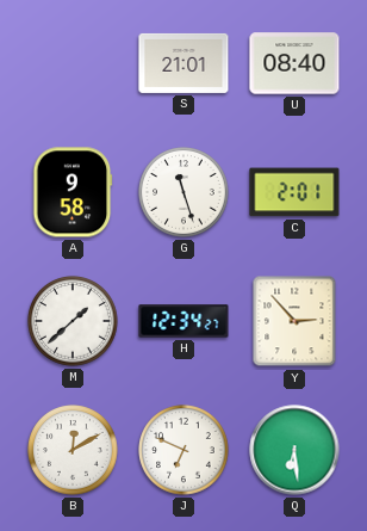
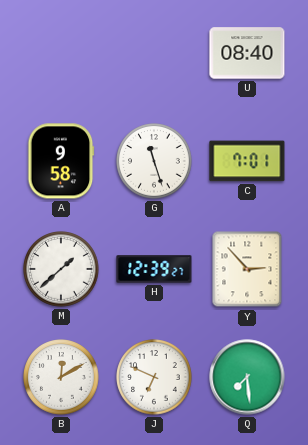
S: 21:01 -> none
C: 2:01 -> 7:01
H: 12:34 -> 12:39
Q: 6:29 -> 7:29
